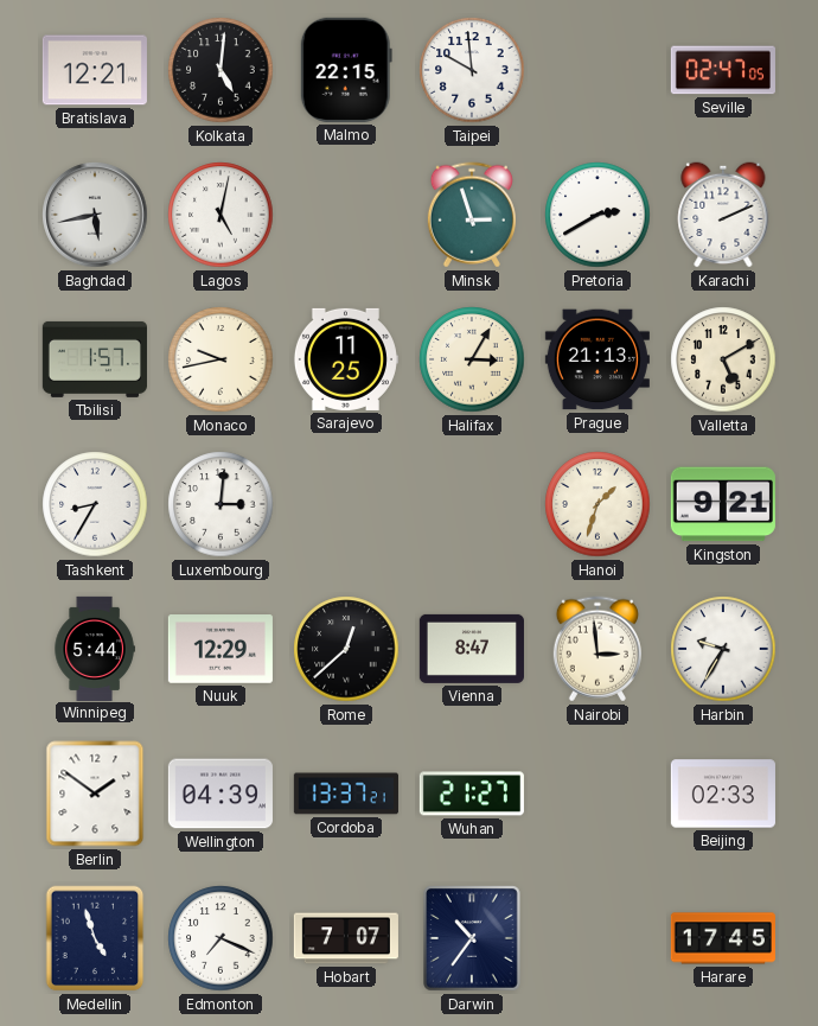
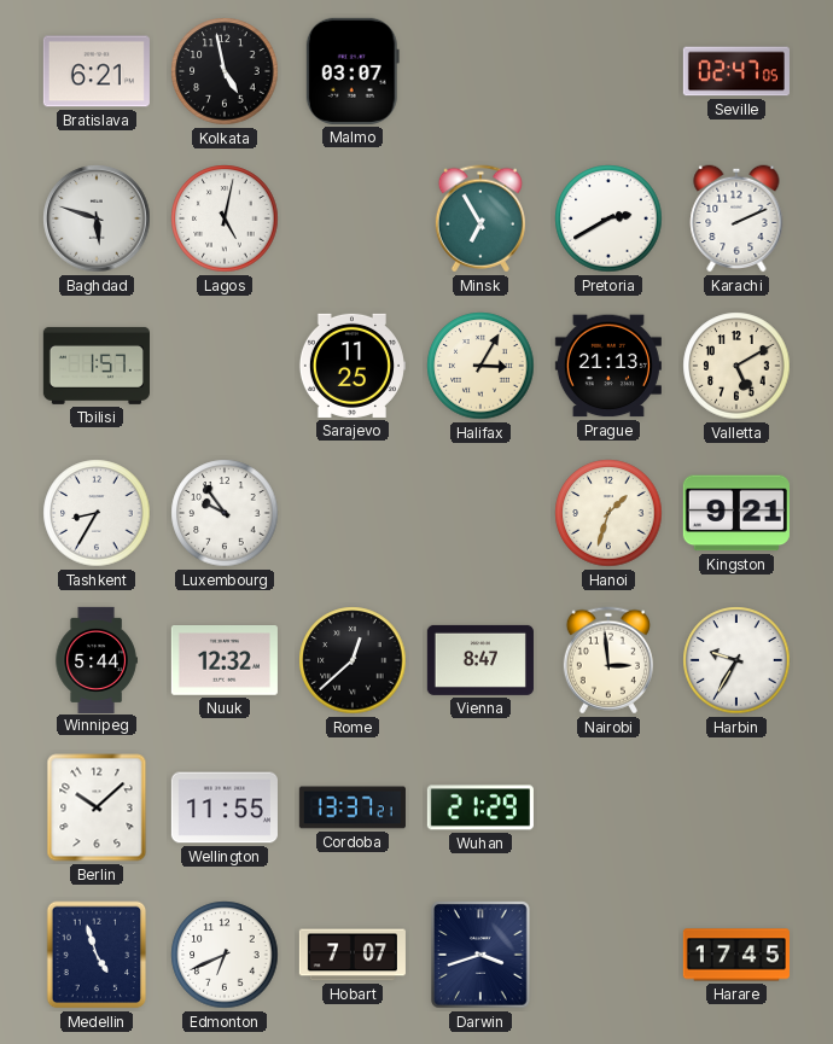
Bratislava: 12:21 -> 6:21
Kolkata: 5:01 -> 4:58
Malmo: 22:15 -> 03:07
Taipei: 9:59 -> none
Baghdad: 5:43 -> 5:48
Minsk: 2:57 -> 6:55
Monaco: 9:43 -> none
Luxembourg: 3:01 -> 9:54
Nuuk: 12:29 -> 12:32
Berlin: 1:51 -> 10:08
Wellington: 04:39 -> 11:55
Wuhan: 21:27 -> 21:29
Beijing: 02:33 -> none
Edmonton: 7:19 -> 6:41
Darwin: 10:36 -> 3:42
